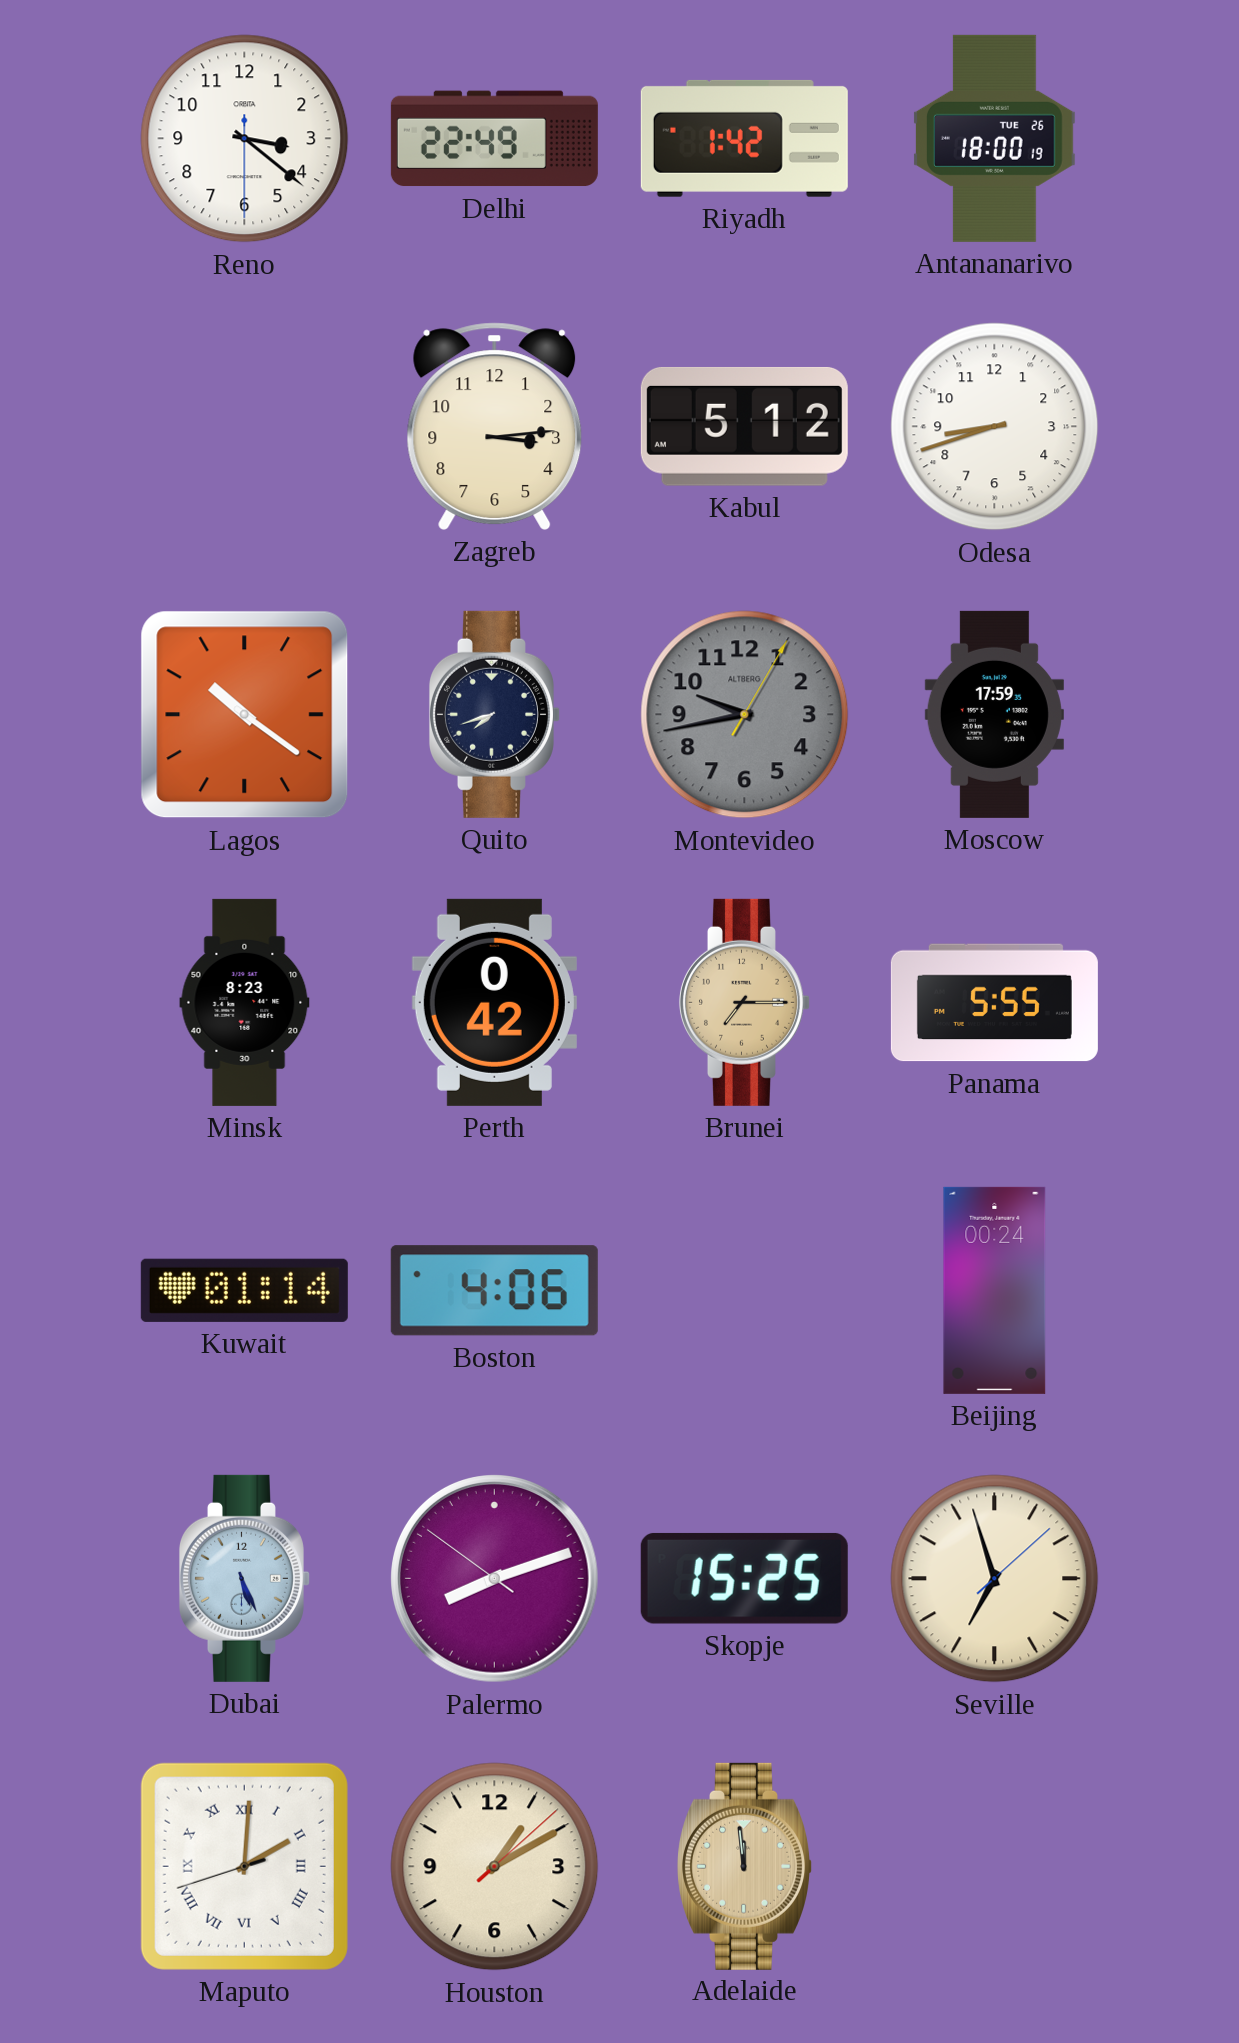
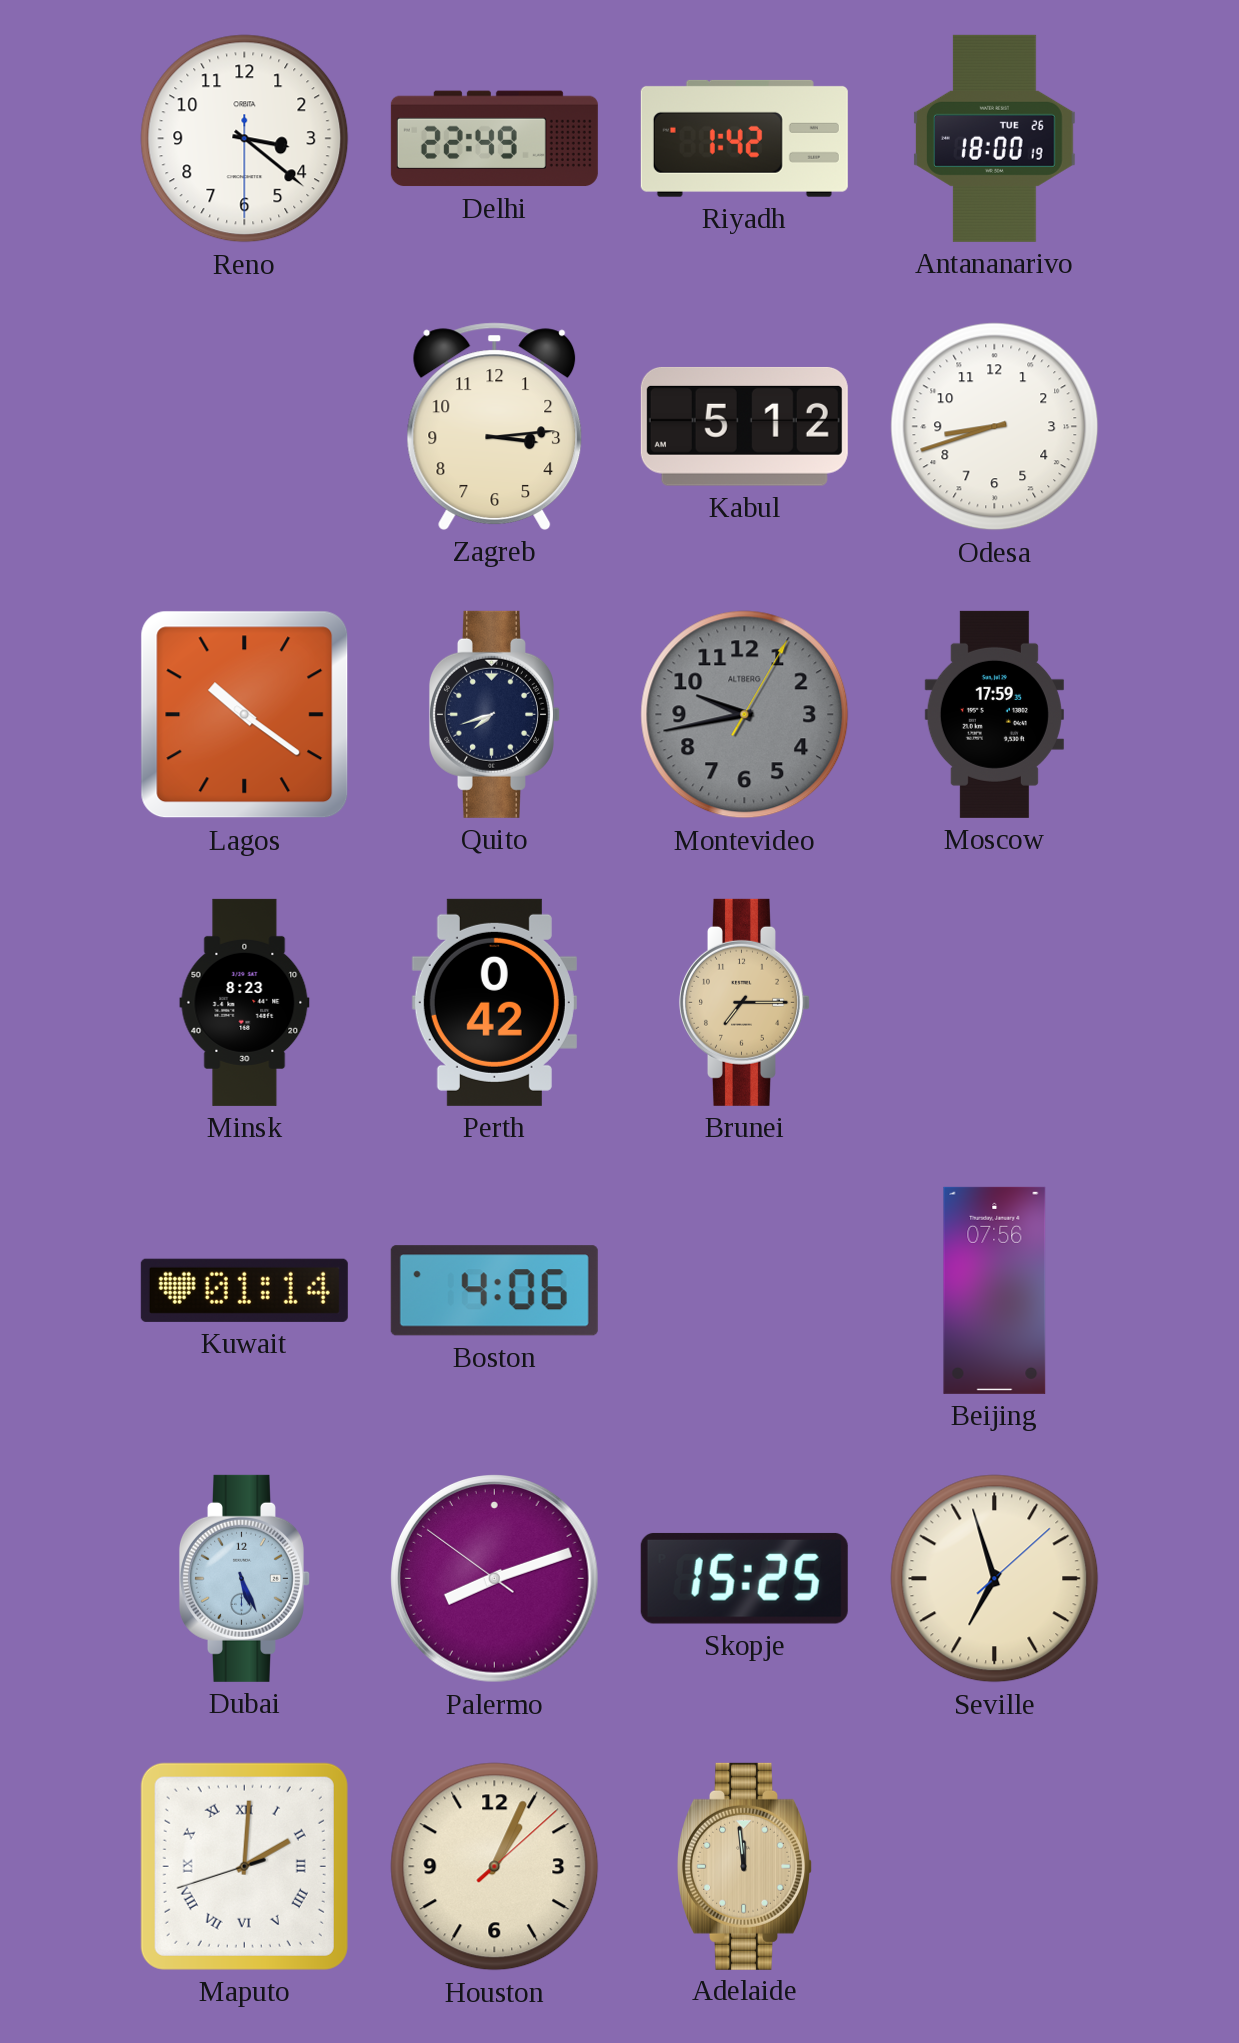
Panama: 5:55 -> none
Beijing: 00:24 -> 07:56
Houston: 1:10 -> 1:04
